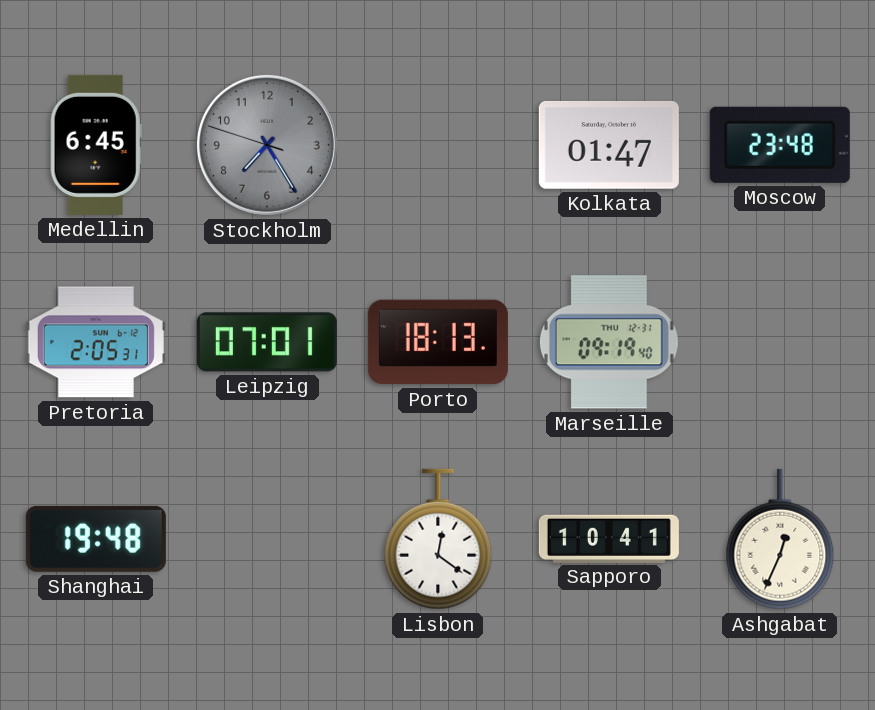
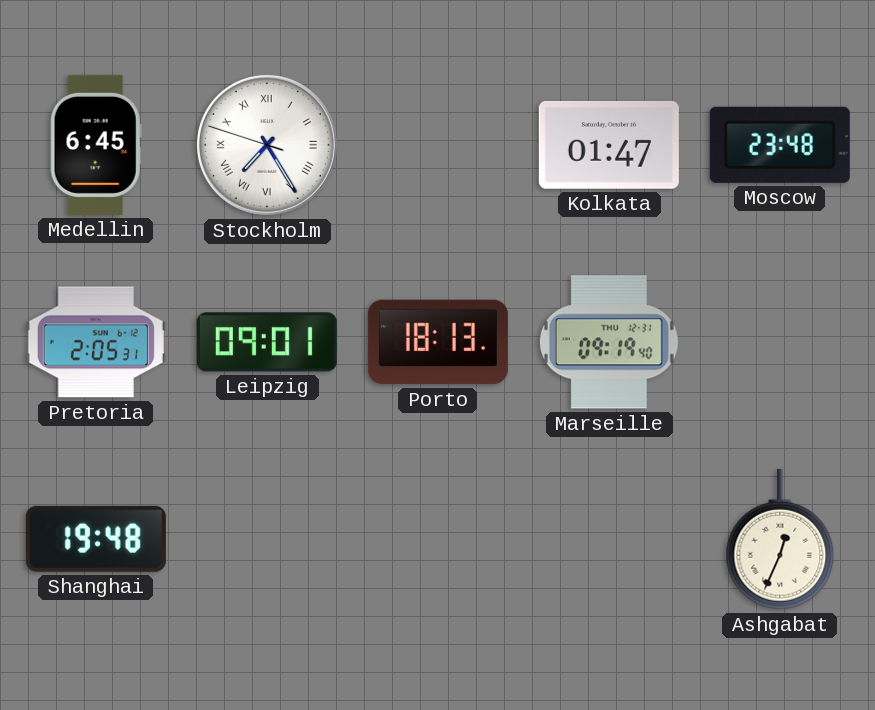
Stockholm dial: grey -> white
Stockholm numerals: Arabic -> Roman
Leipzig: 07:01 -> 09:01
Lisbon: 12:21 -> none
Sapporo: 10:41 -> none
